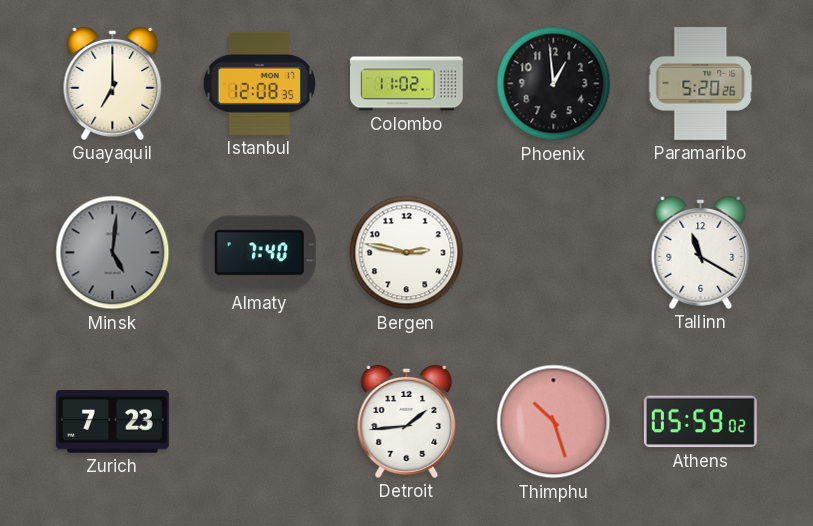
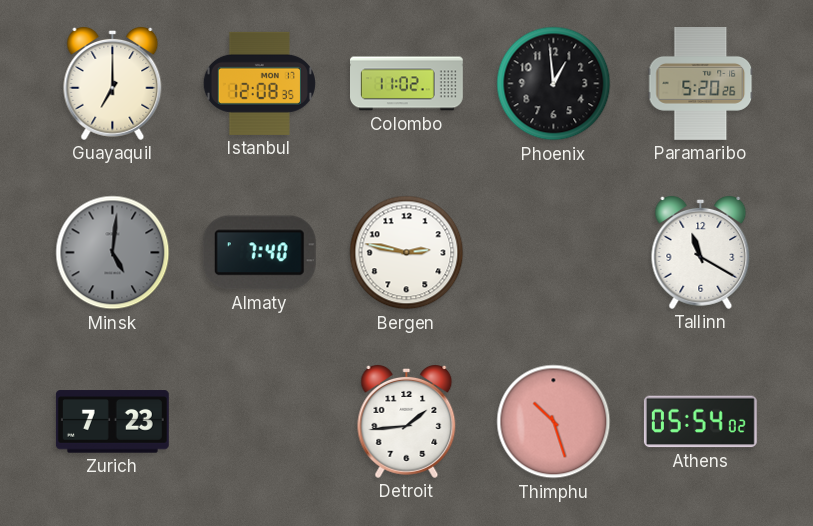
Athens: 05:59 -> 05:54
